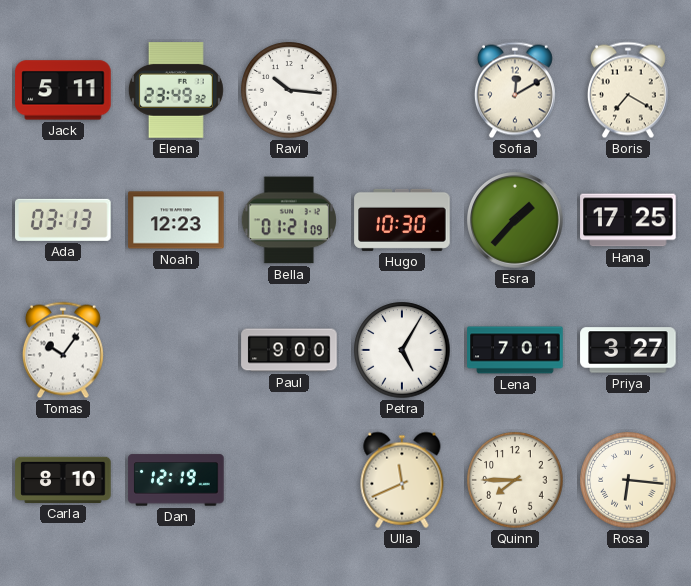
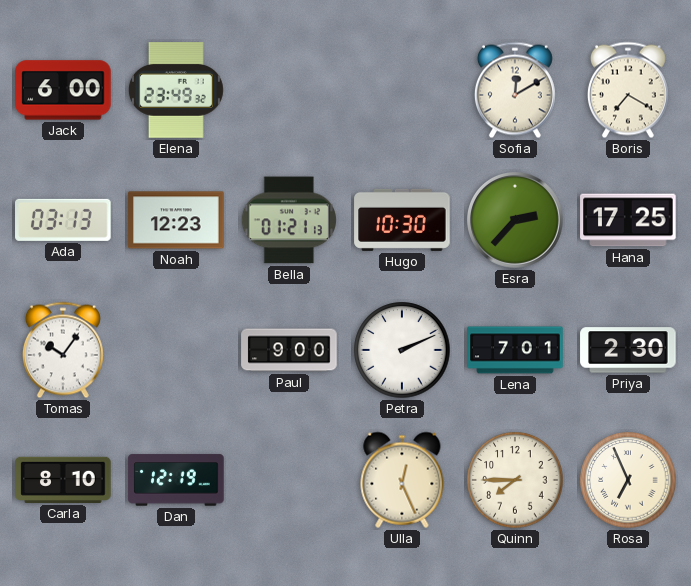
Jack: 5:11 -> 6:00
Ravi: 10:16 -> none
Bella: 01:21:09 -> 01:21:13
Esra: 1:37 -> 2:37
Petra: 5:05 -> 2:11
Priya: 3:27 -> 2:30
Ulla: 11:41 -> 12:26
Rosa: 6:16 -> 6:56
